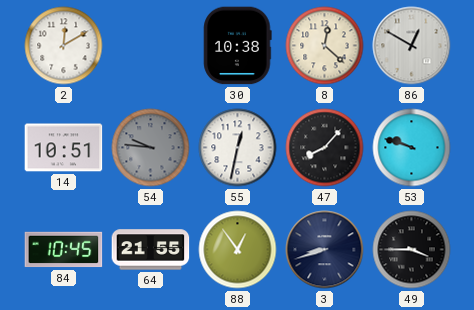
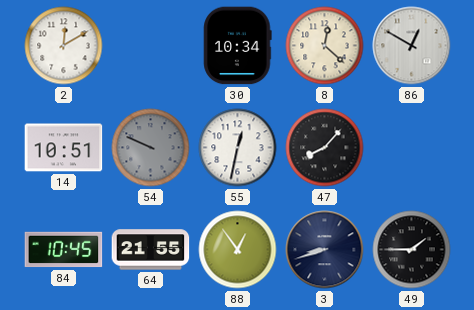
30: 10:38 -> 10:34
54: 9:46 -> 9:49
53: 9:48 -> none
49: 3:45 -> 1:45
